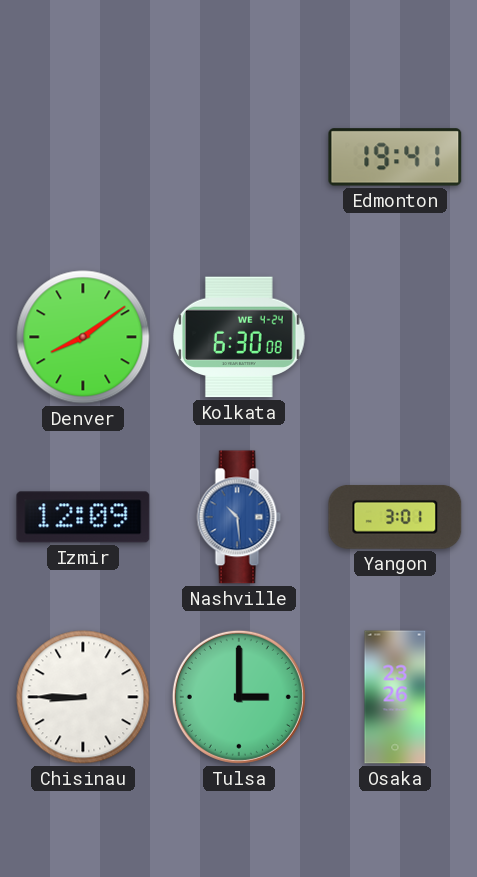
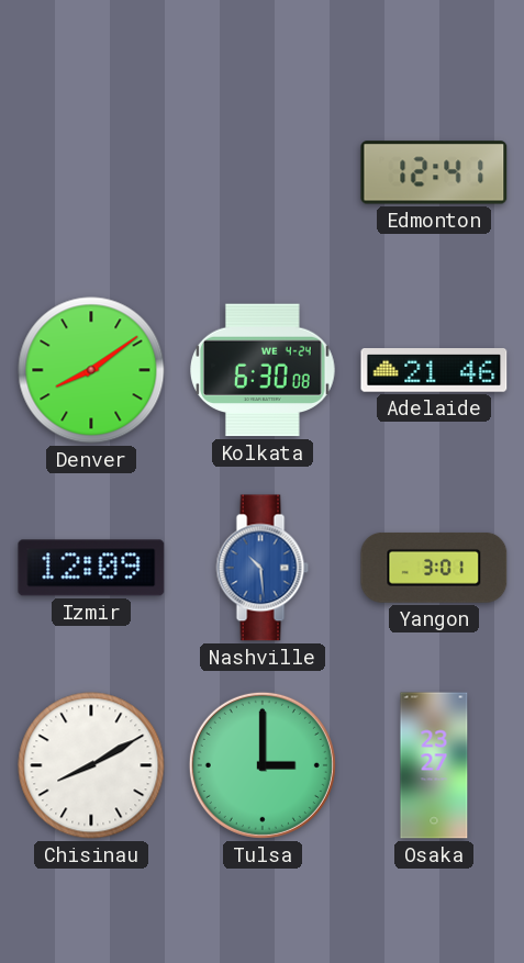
Edmonton: 19:41 -> 12:41
Adelaide: none -> 21:46
Chisinau: 8:45 -> 8:10
Osaka: 23:26 -> 23:27
